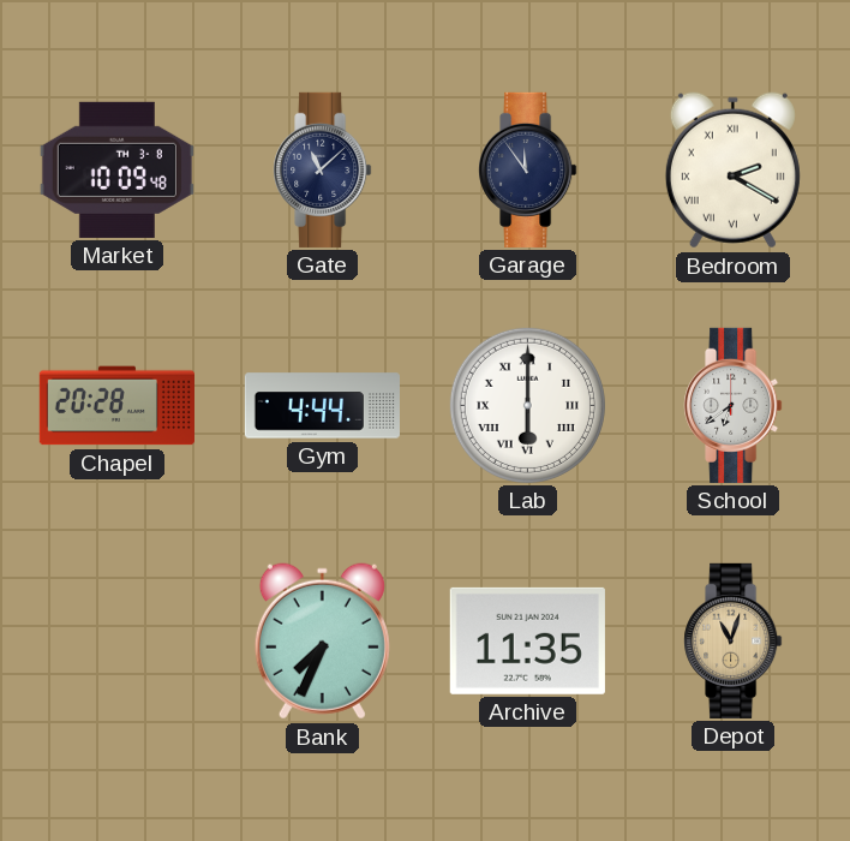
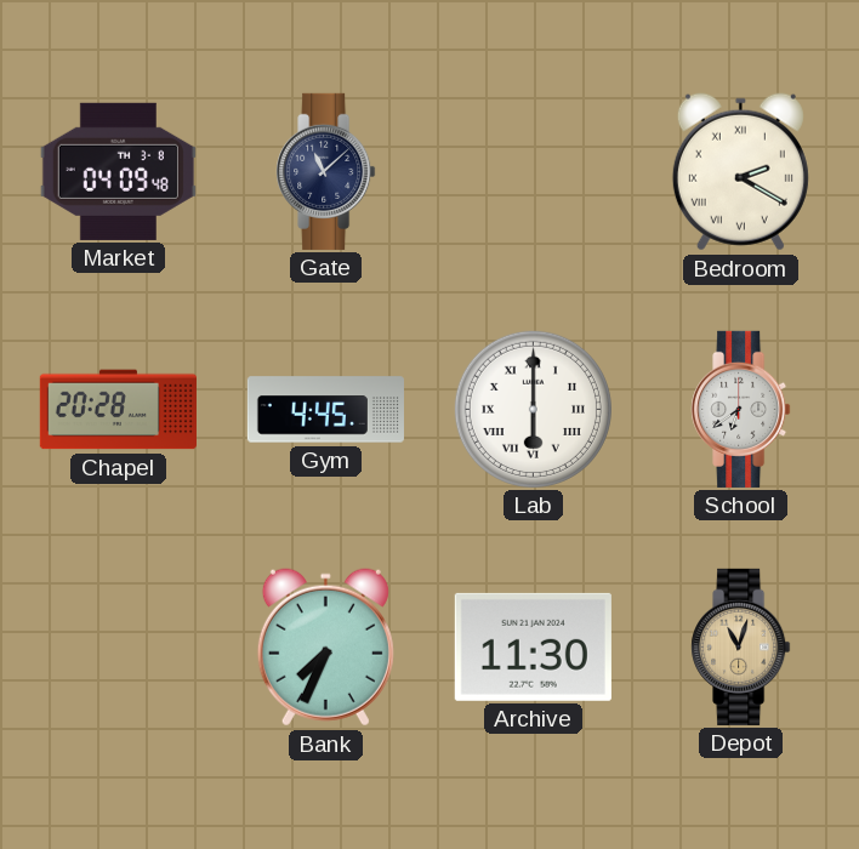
Market: 10:09 -> 04:09
Garage: 11:54 -> none
Gym: 4:44 -> 4:45
Archive: 11:35 -> 11:30
